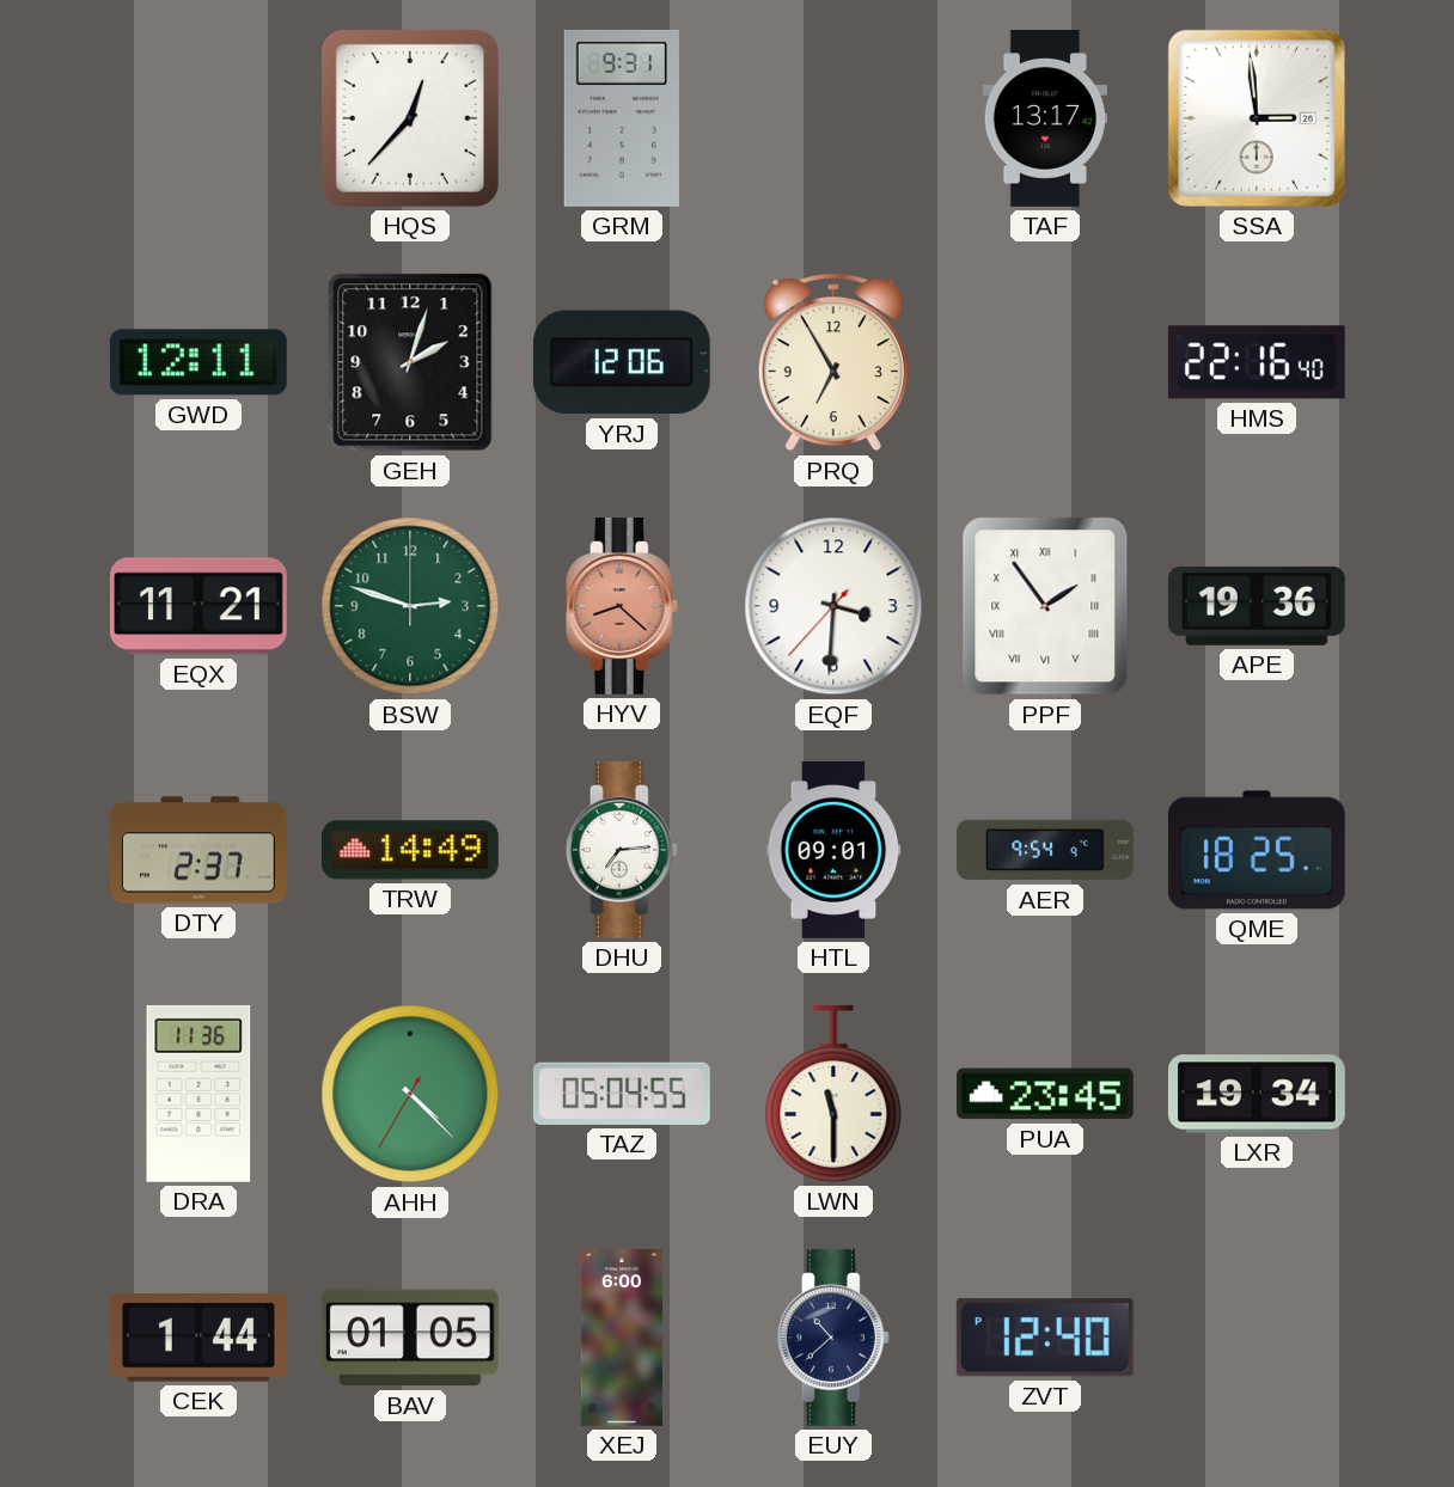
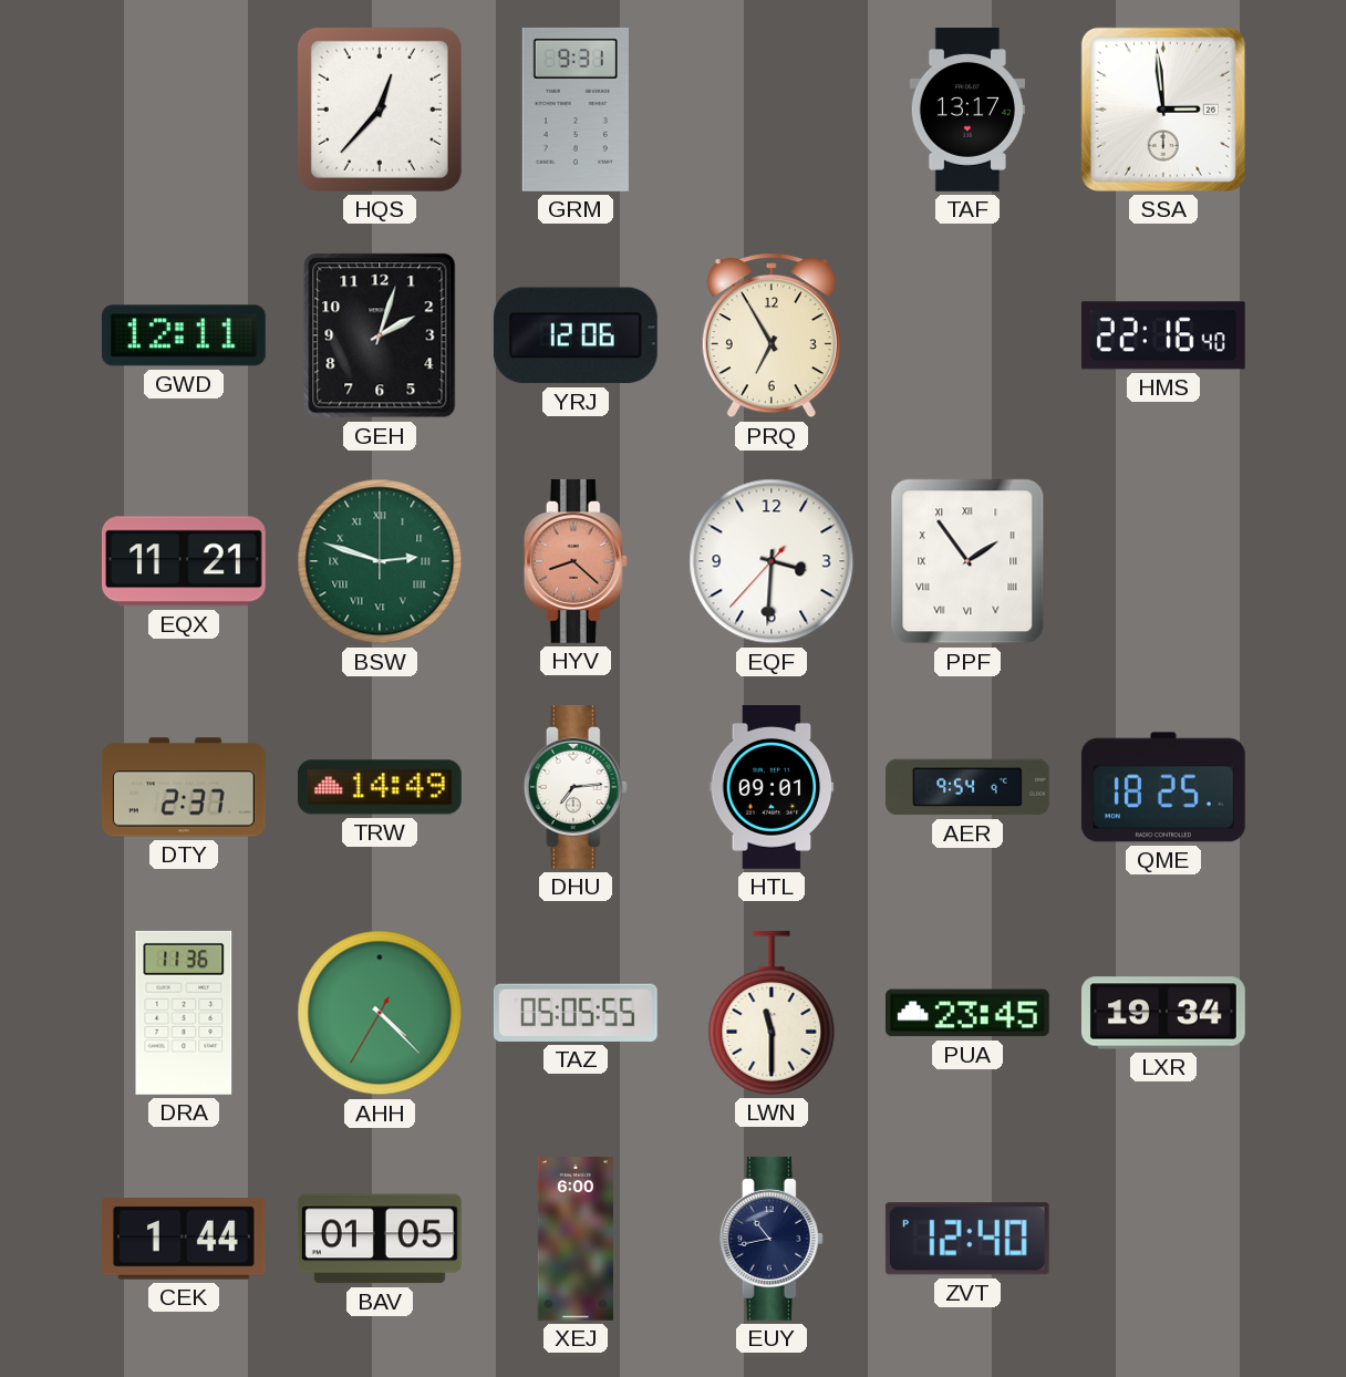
BSW numerals: Arabic -> Roman
APE: 19:36 -> none
TAZ: 05:04 -> 05:05
EUY: 10:38 -> 10:43
